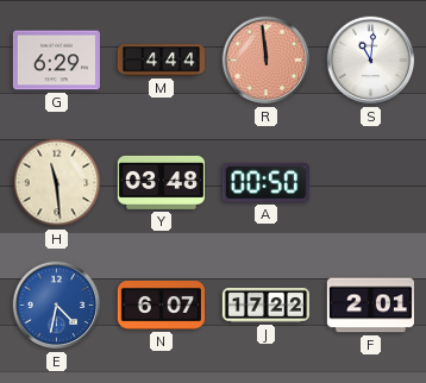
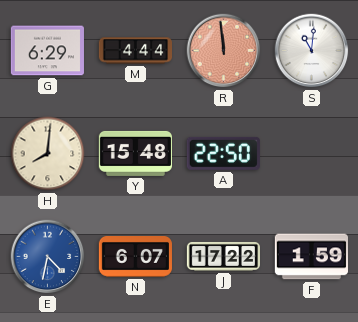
H: 11:29 -> 8:01
Y: 03:48 -> 15:48
A: 00:50 -> 22:50
F: 2:01 -> 1:59
